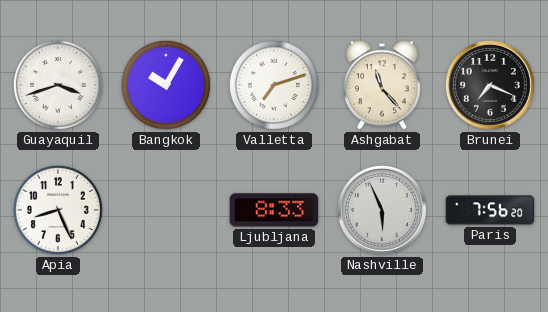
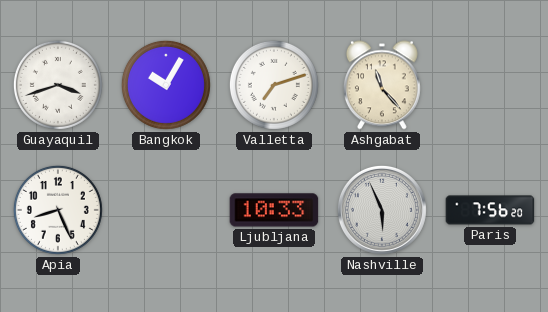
Brunei: 7:19 -> none
Ljubljana: 8:33 -> 10:33
